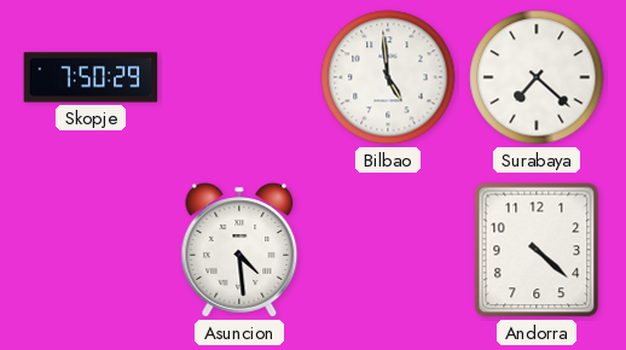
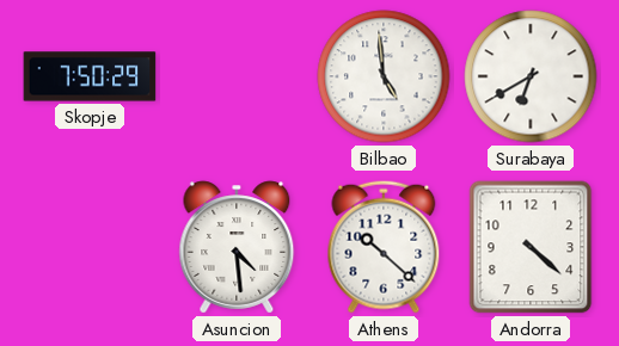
Surabaya: 7:22 -> 6:40
Athens: none -> 10:22
